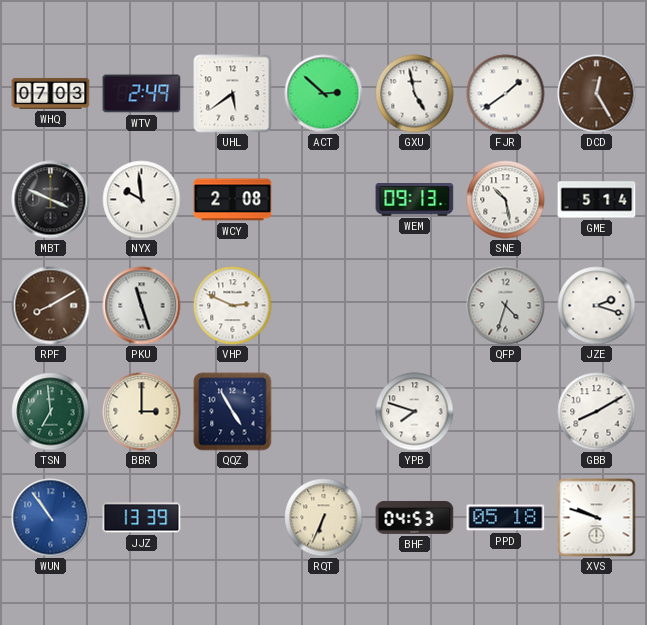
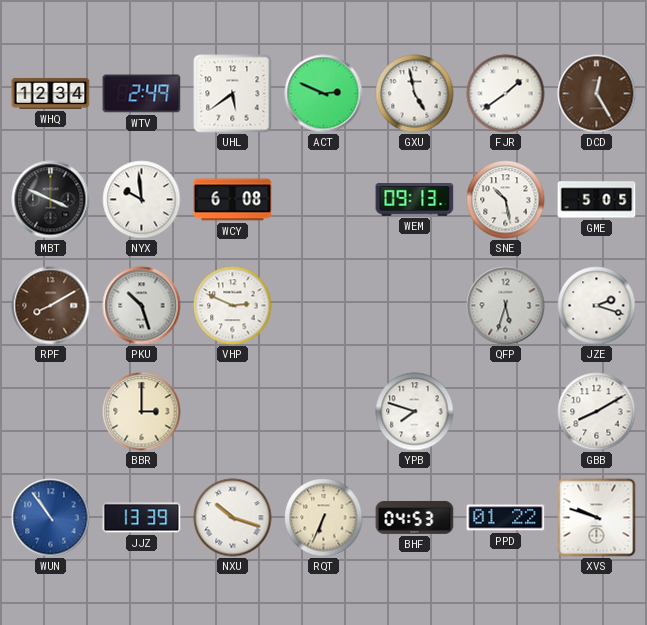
WHQ: 07:03 -> 12:34
ACT: 2:52 -> 2:49
WCY: 2:08 -> 6:08
GME: 5:14 -> 5:05
PKU: 11:27 -> 10:27
QFP: 4:33 -> 5:33
TSN: 6:59 -> none
QQZ: 4:55 -> none
NXU: none -> 10:18
PPD: 05:18 -> 01:22
